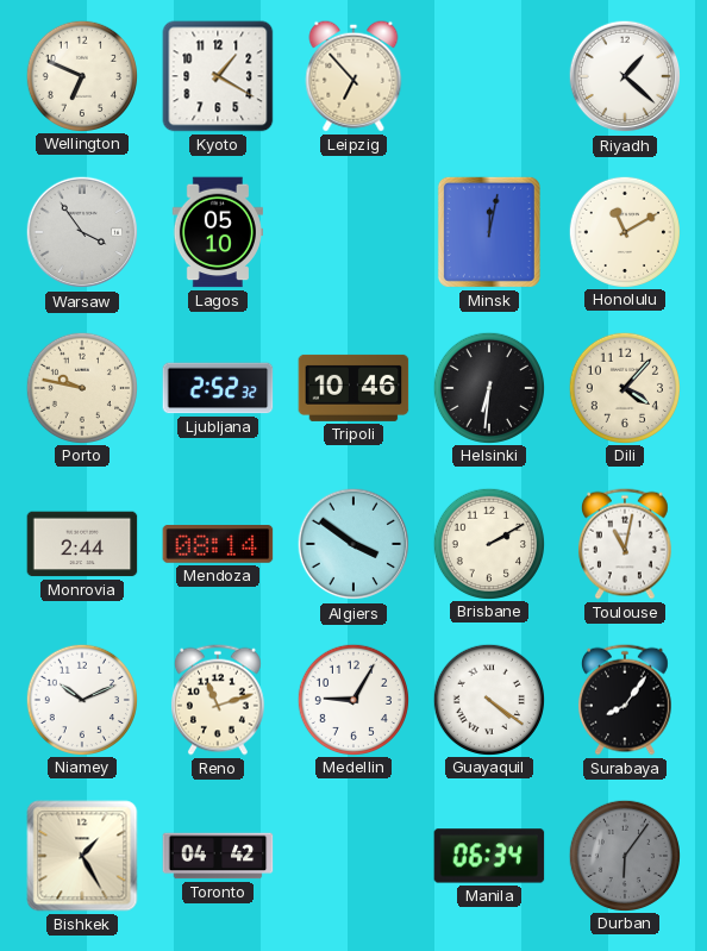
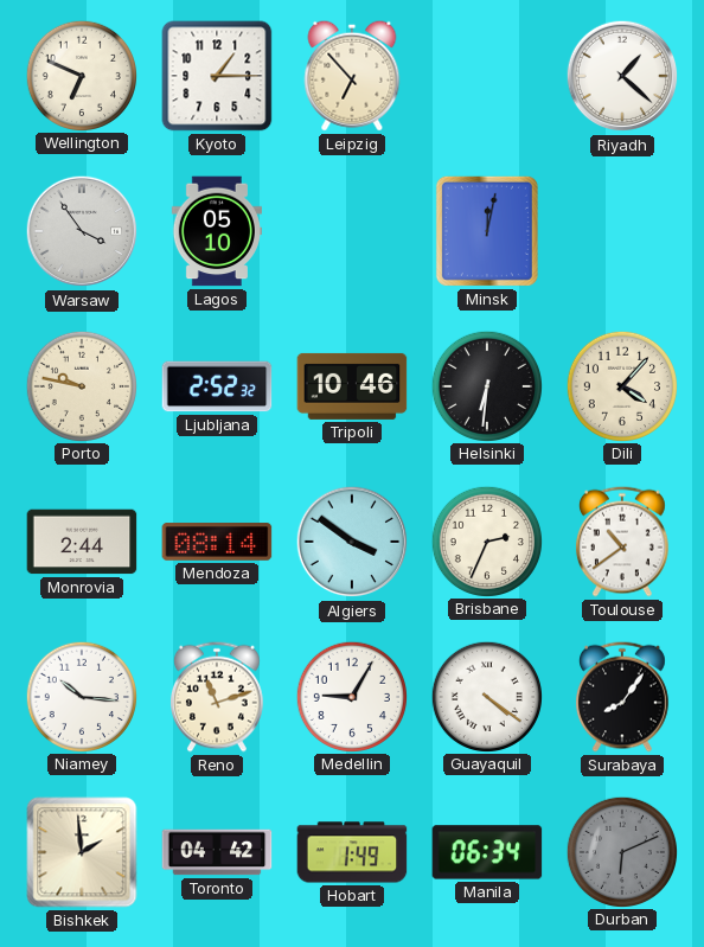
Kyoto: 1:20 -> 1:15
Honolulu: 11:10 -> none
Brisbane: 2:10 -> 2:34
Toulouse: 11:02 -> 10:39
Niamey: 10:11 -> 10:16
Bishkek: 1:25 -> 1:59
Hobart: none -> 1:49
Durban: 6:06 -> 6:11
